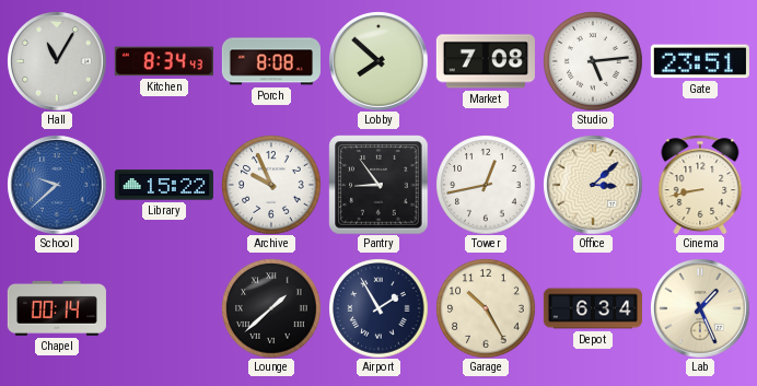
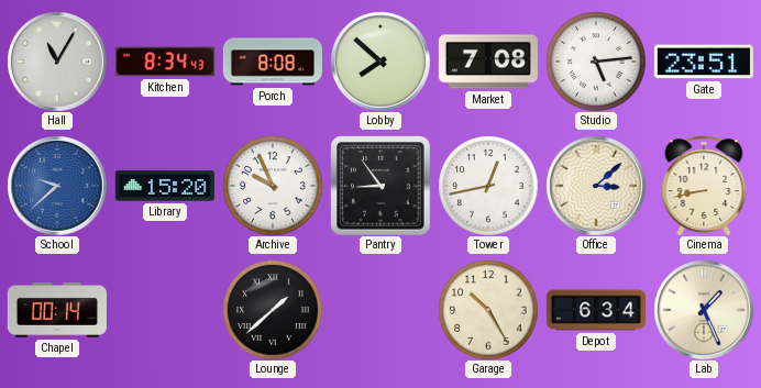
Library: 15:22 -> 15:20
Airport: 1:55 -> none
